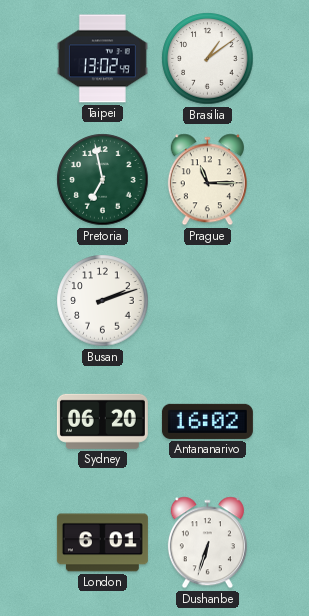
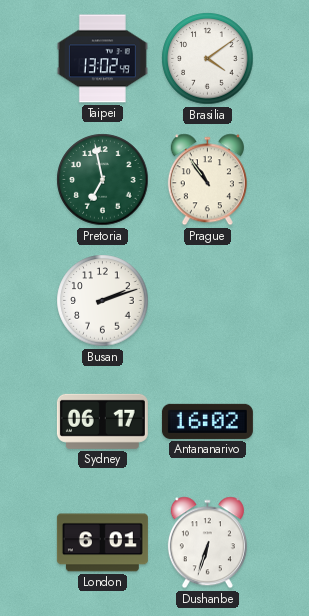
Brasilia: 1:09 -> 4:09
Prague: 11:15 -> 10:54
Sydney: 06:20 -> 06:17
